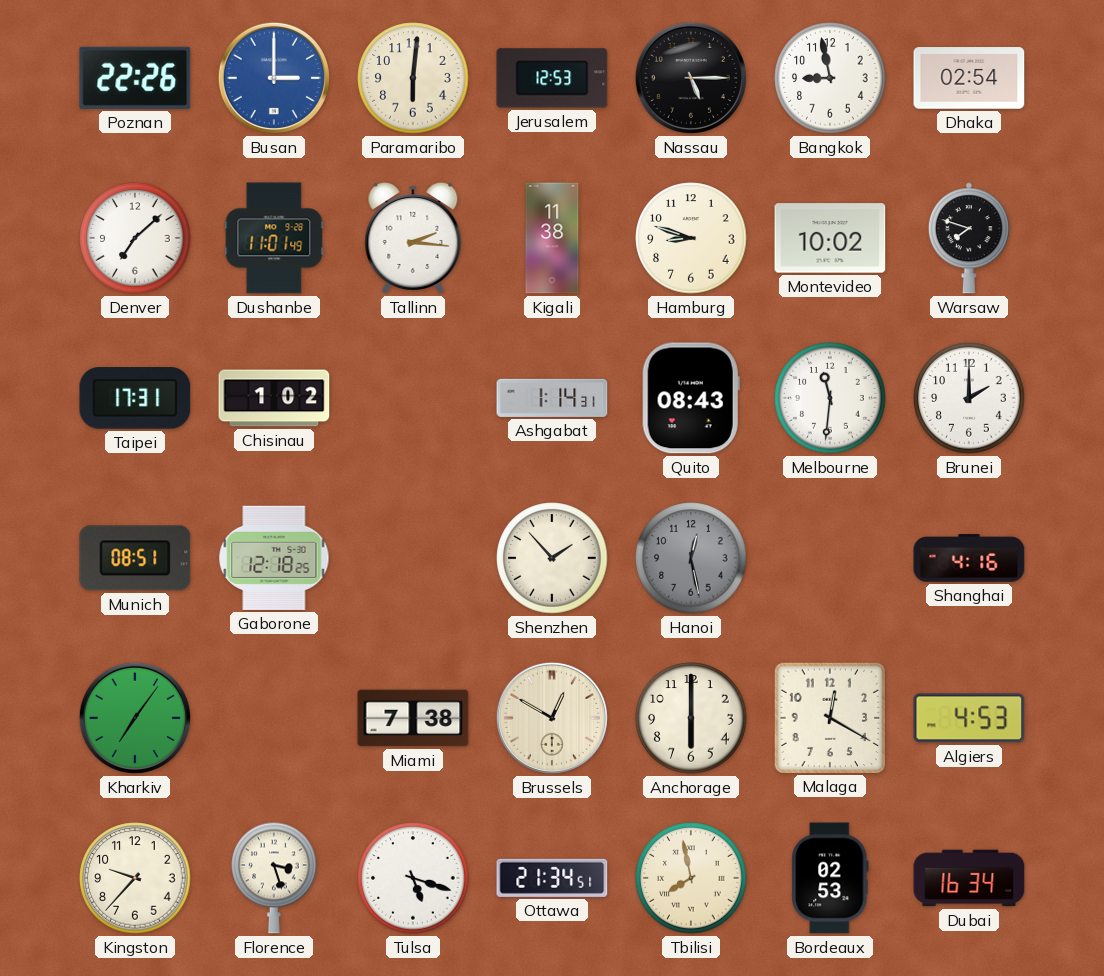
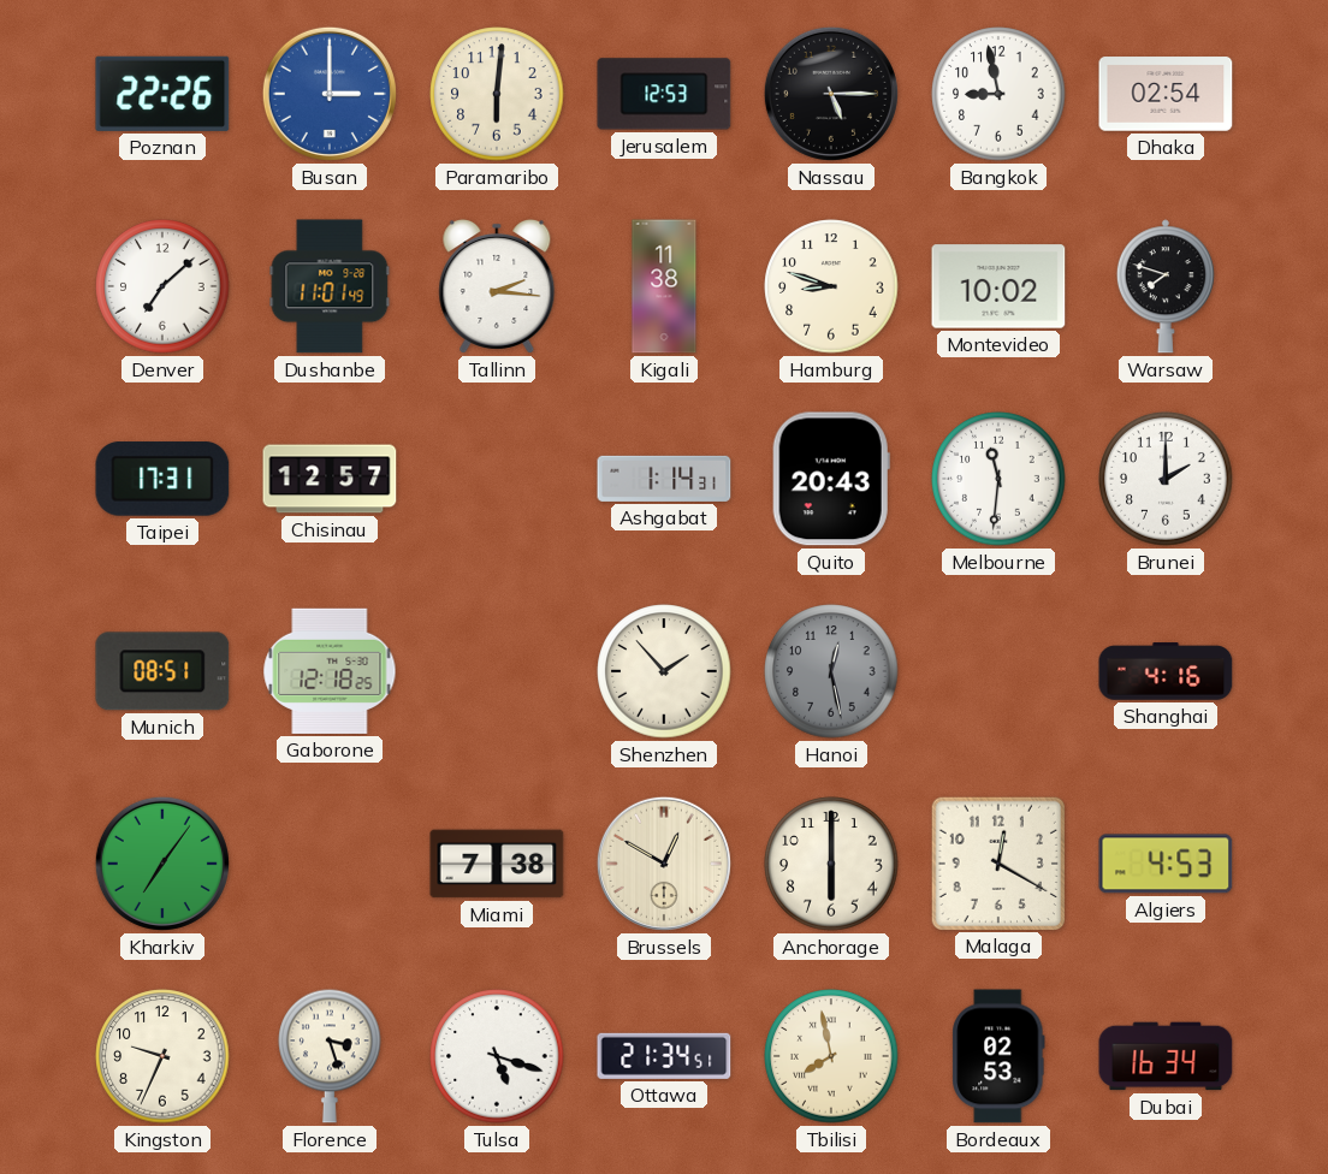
Chisinau: 1:02 -> 12:57
Quito: 08:43 -> 20:43
Kingston: 9:37 -> 9:34
